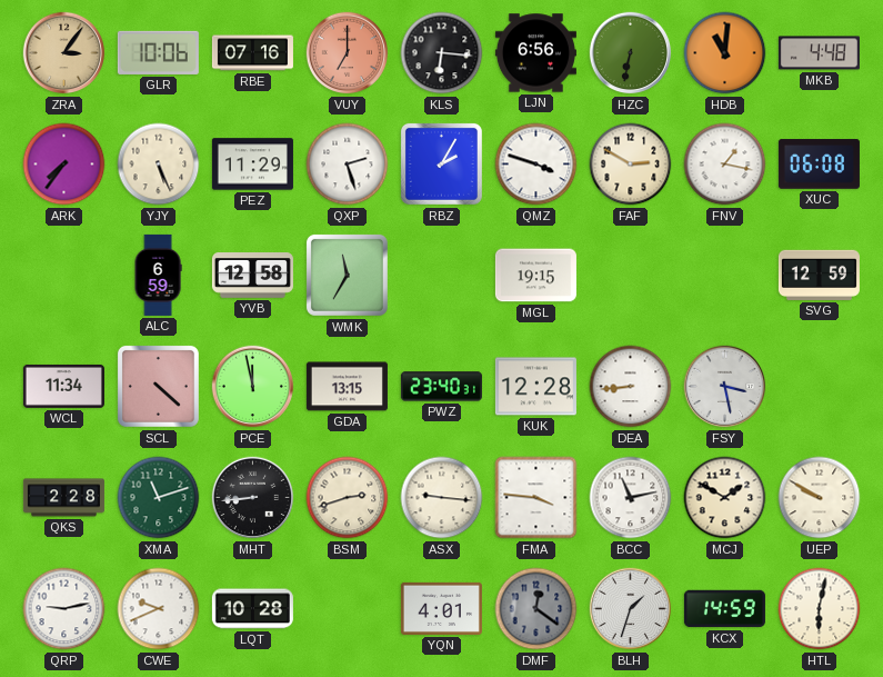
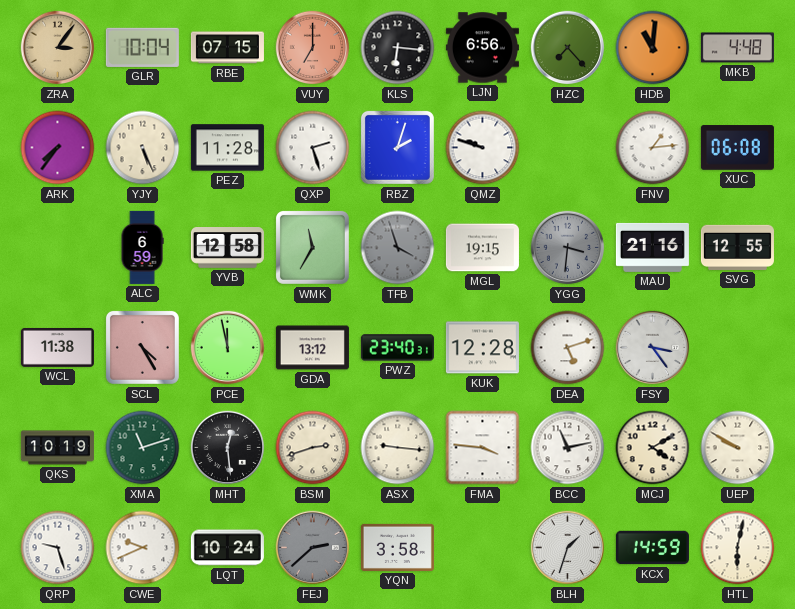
GLR: 10:06 -> 10:04
RBE: 07:16 -> 07:15
HZC: 6:32 -> 7:23
PEZ: 11:29 -> 11:28
RBZ: 2:05 -> 2:03
QMZ: 3:48 -> 9:48
FAF: 2:50 -> none
FNV: 1:17 -> 1:14
TFB: none -> 3:57
YGG: none -> 3:31
MAU: none -> 21:16
SVG: 12:59 -> 12:55
WCL: 11:34 -> 11:38
SCL: 4:22 -> 4:25
GDA: 13:15 -> 13:12
DEA: 8:44 -> 5:12
FSY: 3:28 -> 3:24
QKS: 2:28 -> 10:19
MHT: 8:44 -> 12:29
MCJ: 1:50 -> 4:10
QRP: 9:13 -> 9:27
LQT: 10:28 -> 10:24
FEJ: none -> 2:38
YQN: 4:01 -> 3:58
DMF: 12:21 -> none
